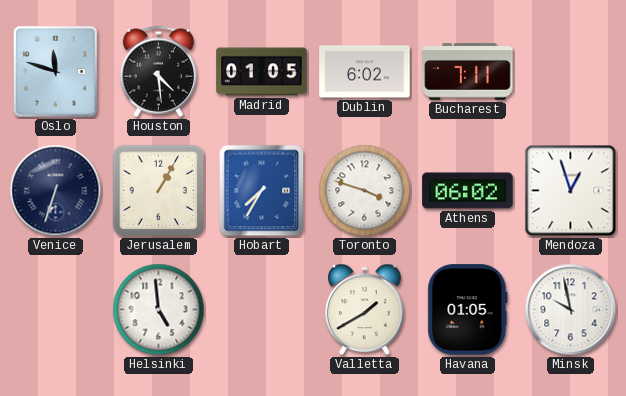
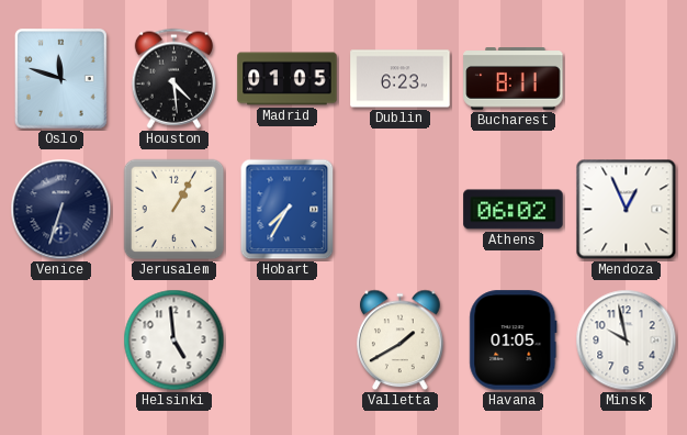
Dublin: 6:02 -> 6:23
Bucharest: 7:11 -> 8:11
Toronto: 3:48 -> none
Mendoza: 12:57 -> 12:56
